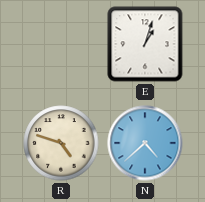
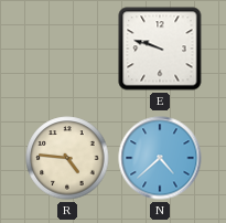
E: 1:03 -> 9:48
R: 4:48 -> 4:46
